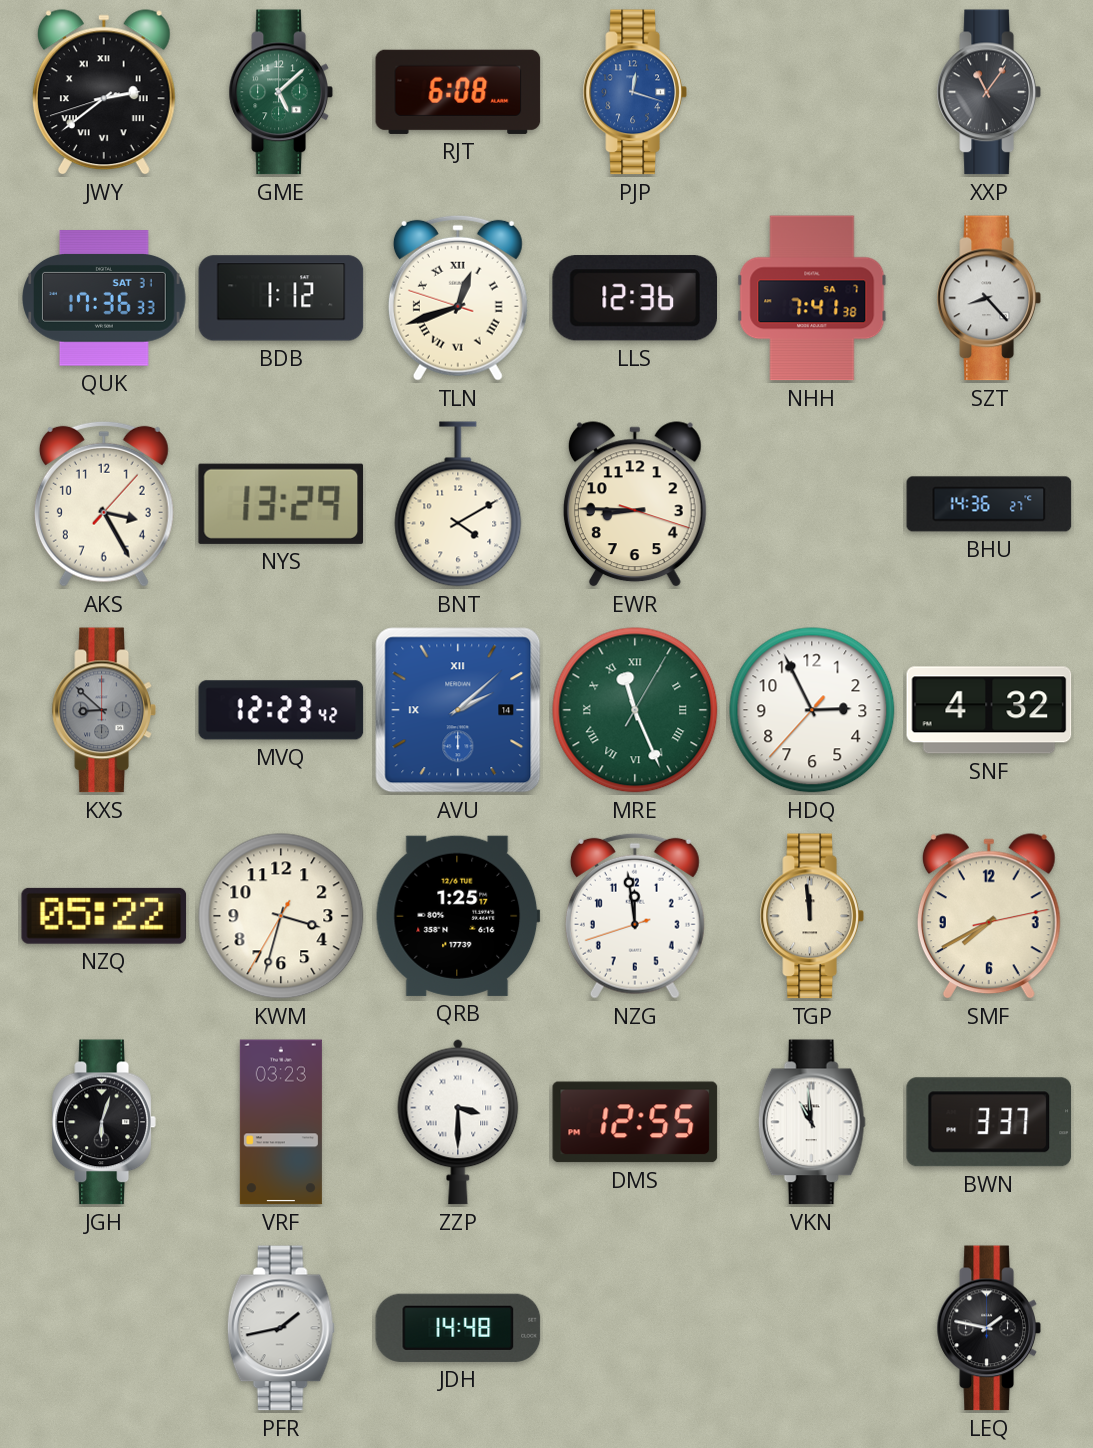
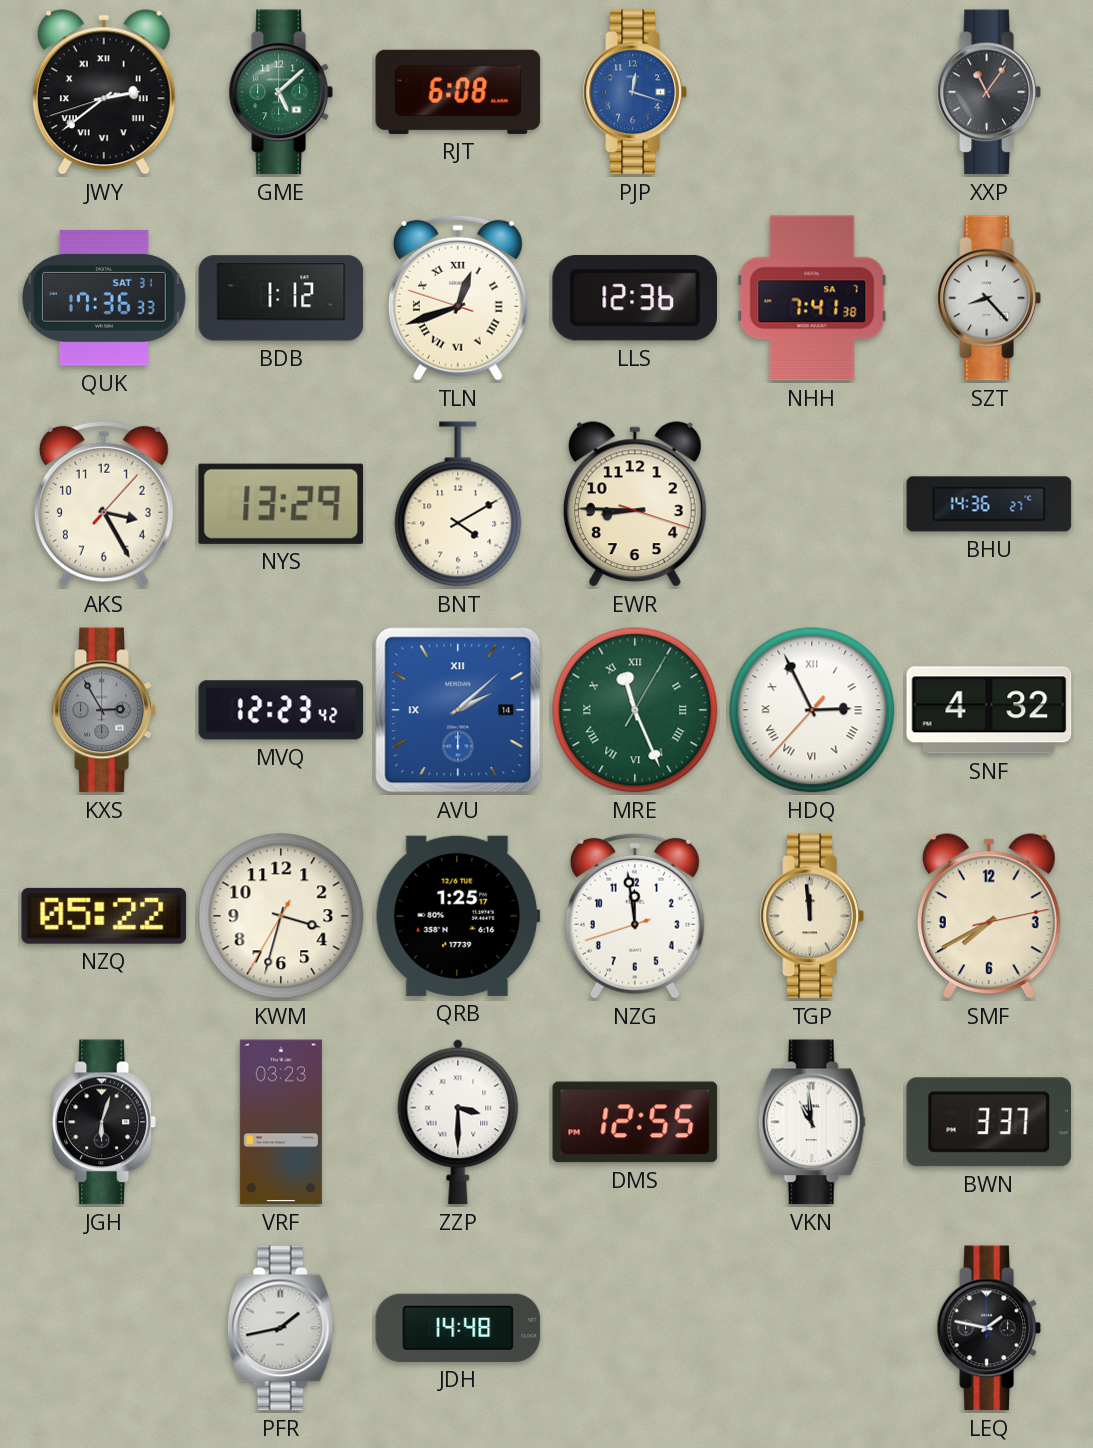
KXS: 8:52 -> 2:55
HDQ numerals: Arabic -> Roman
